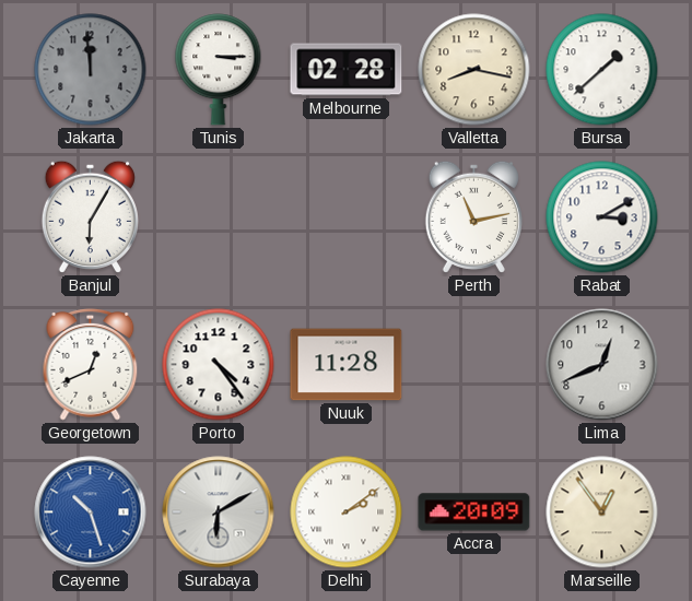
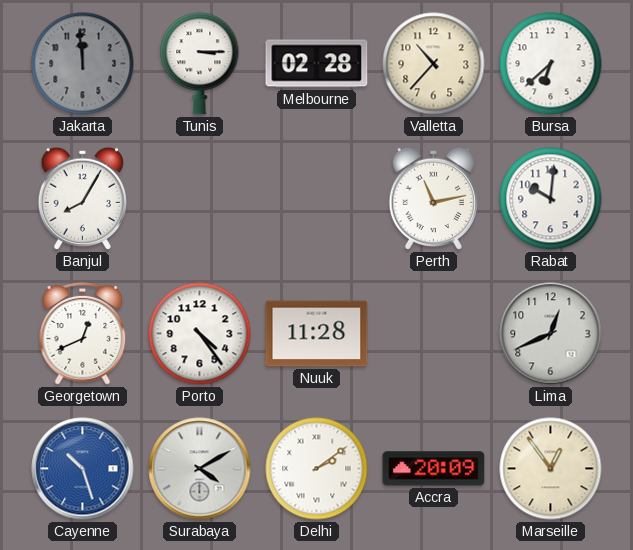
Valletta: 8:17 -> 10:37
Bursa: 1:38 -> 6:38
Banjul: 6:05 -> 8:05
Rabat: 3:10 -> 10:01
Surabaya: 6:10 -> 4:10
